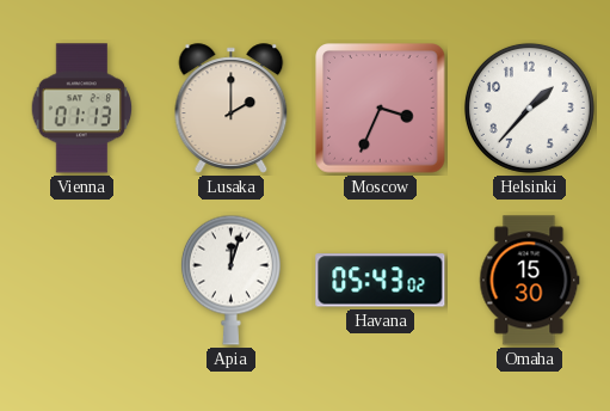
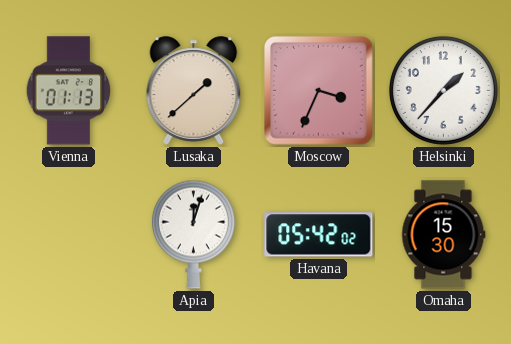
Lusaka: 2:00 -> 1:38
Havana: 05:43 -> 05:42
